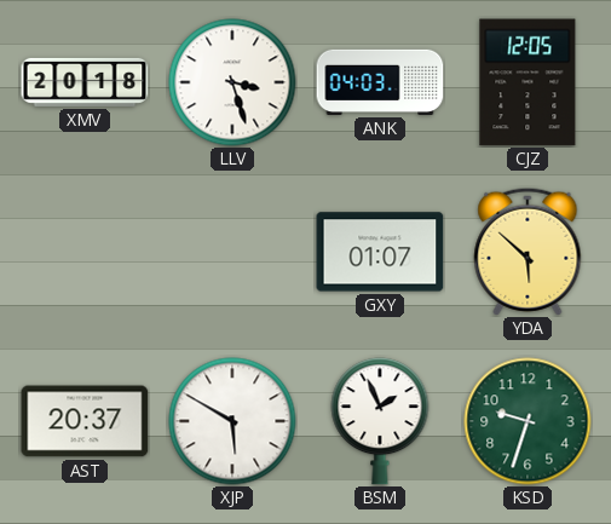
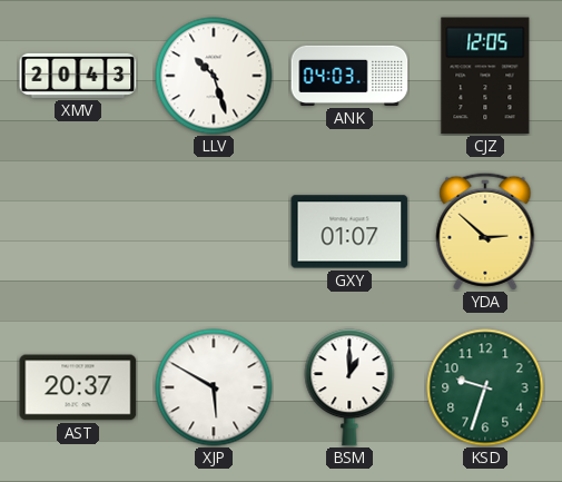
XMV: 20:18 -> 20:43
LLV: 3:27 -> 10:27
YDA: 5:52 -> 2:52
BSM: 1:56 -> 1:00
